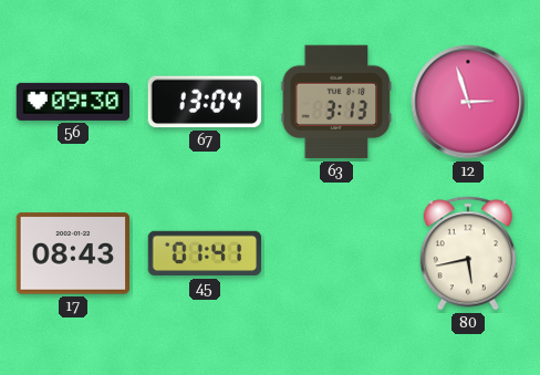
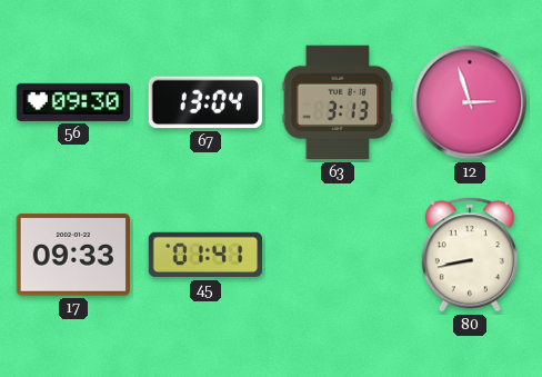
17: 08:43 -> 09:33
80: 5:43 -> 8:43
